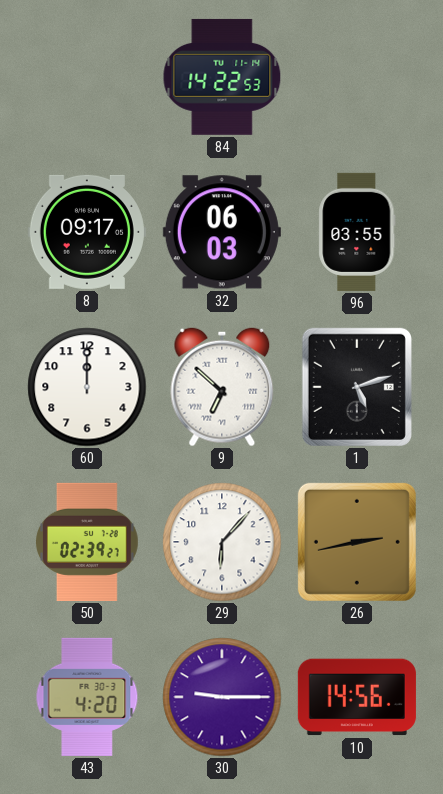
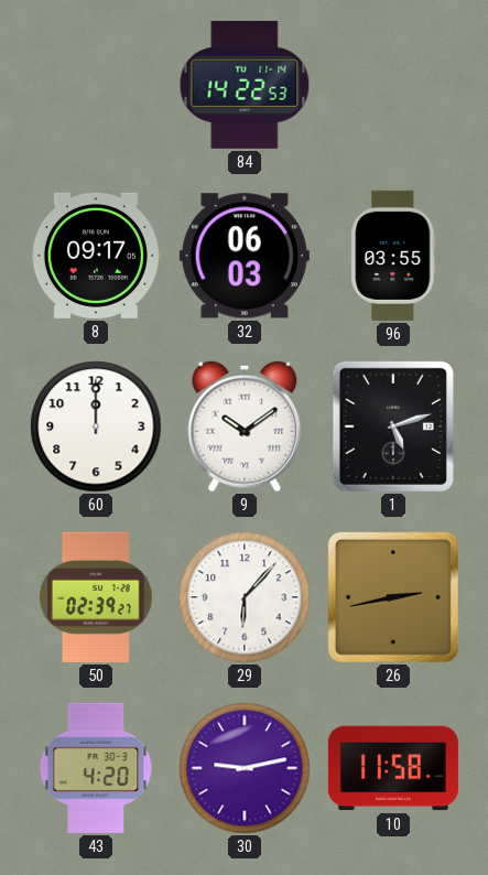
9: 6:52 -> 10:09
30: 9:15 -> 9:13
10: 14:56 -> 11:58
